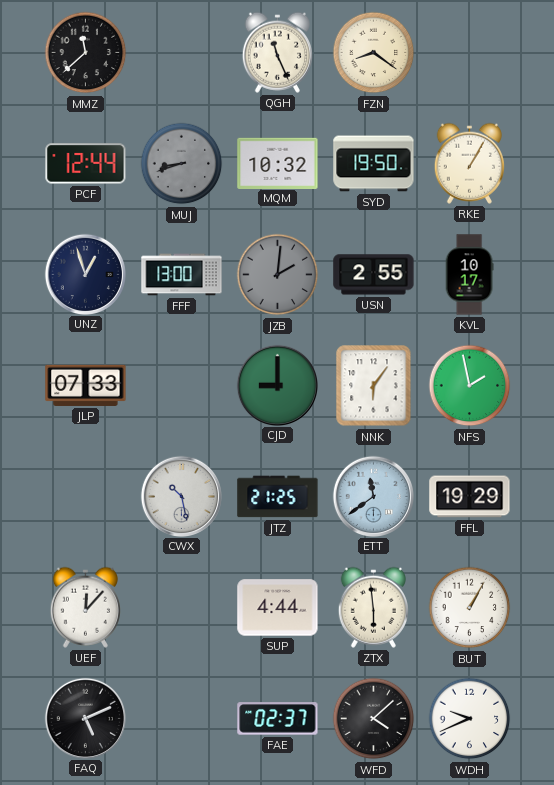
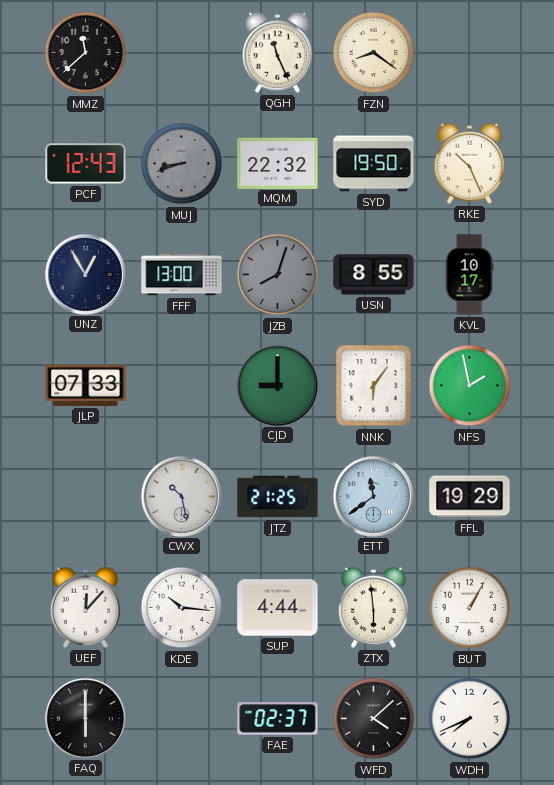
PCF: 12:44 -> 12:43
MQM: 10:32 -> 22:32
RKE: 1:05 -> 10:26
UNZ: 12:57 -> 12:55
JZB: 2:01 -> 8:03
USN: 2:55 -> 8:55
KDE: none -> 10:16
FAQ: 5:11 -> 6:00
WDH: 9:41 -> 7:41
